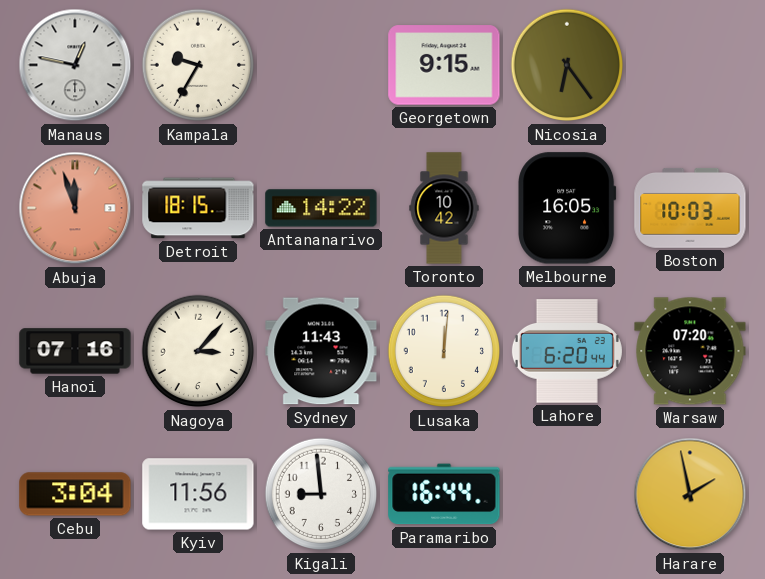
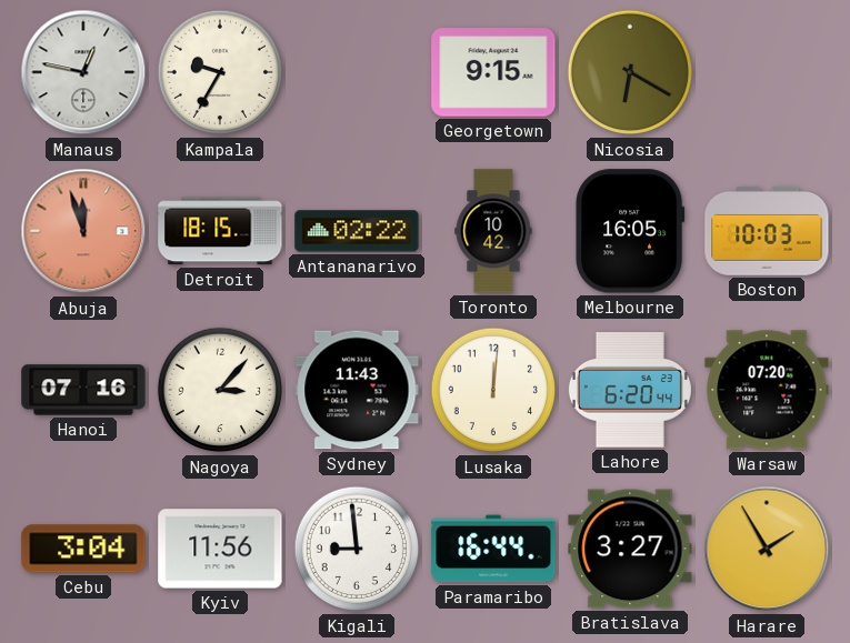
Nicosia: 6:24 -> 6:20
Antananarivo: 14:22 -> 02:22
Bratislava: none -> 3:27
Harare: 1:58 -> 1:55
